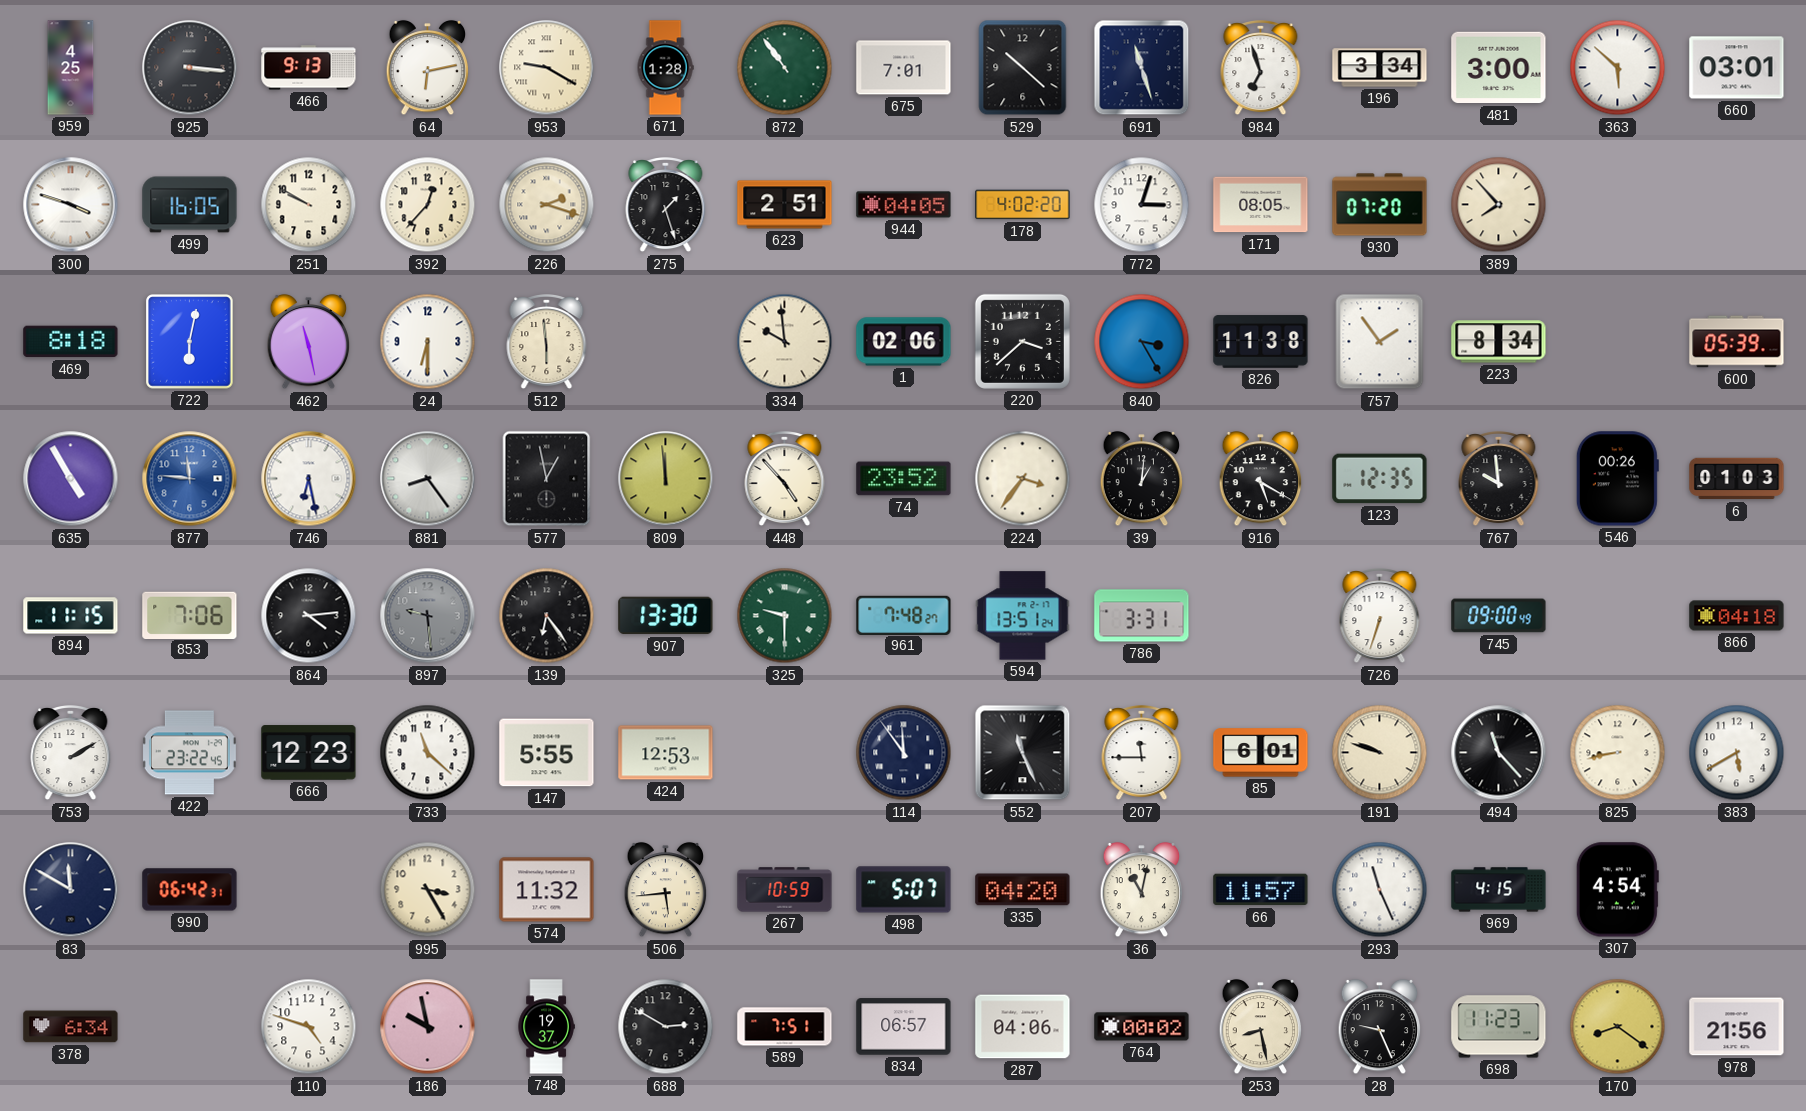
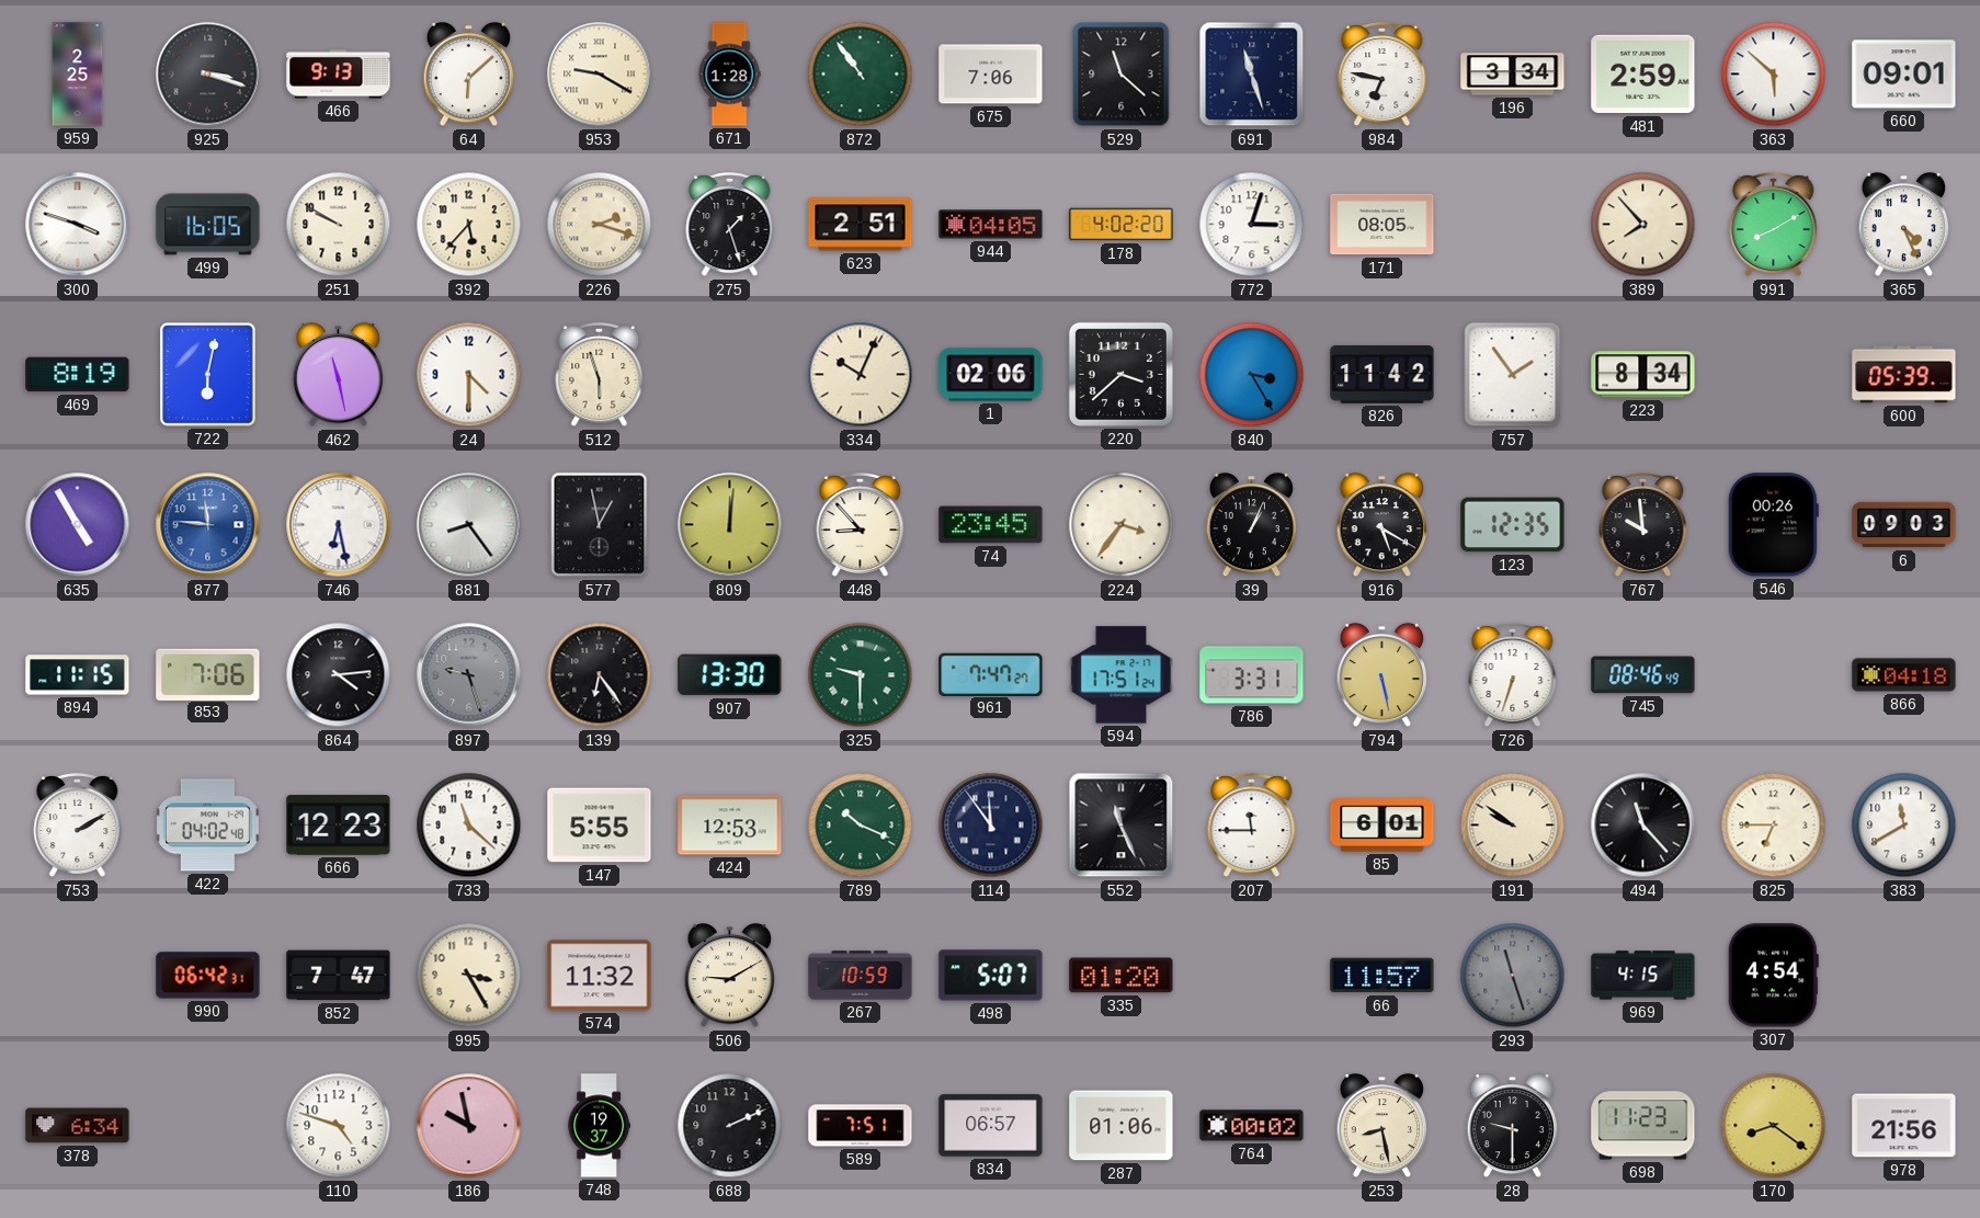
959: 4:25 -> 2:25
925: 3:16 -> 3:18
64: 6:13 -> 6:08
675: 7:01 -> 7:06
529: 10:22 -> 11:22
984: 6:57 -> 6:47
481: 3:00 -> 2:59
660: 03:01 -> 09:01
392: 12:37 -> 5:37
930: 07:20 -> none
991: none -> 8:10
365: none -> 4:26
469: 8:18 -> 8:19
24: 6:30 -> 4:30
512: 5:59 -> 5:57
334: 9:59 -> 10:04
826: 11:38 -> 11:42
809: 11:59 -> 12:01
448: 4:53 -> 8:53
74: 23:52 -> 23:45
39: 1:01 -> 1:04
6: 01:03 -> 09:03
897: 9:29 -> 9:27
961: 7:48 -> 7:47
594: 13:51 -> 17:51
794: none -> 5:28
745: 09:00 -> 08:46
422: 23:22 -> 04:02
789: none -> 10:19
191: 9:48 -> 9:51
825: 8:43 -> 6:45
383: 5:40 -> 11:40
83: 11:50 -> none
852: none -> 7:47
506: 5:44 -> 9:10
335: 04:20 -> 01:20
36: 11:02 -> none
293: 11:26 -> 11:27
293 dial: white -> grey
688: 2:50 -> 2:11
287: 04:06 -> 01:06
28: 9:26 -> 9:30
